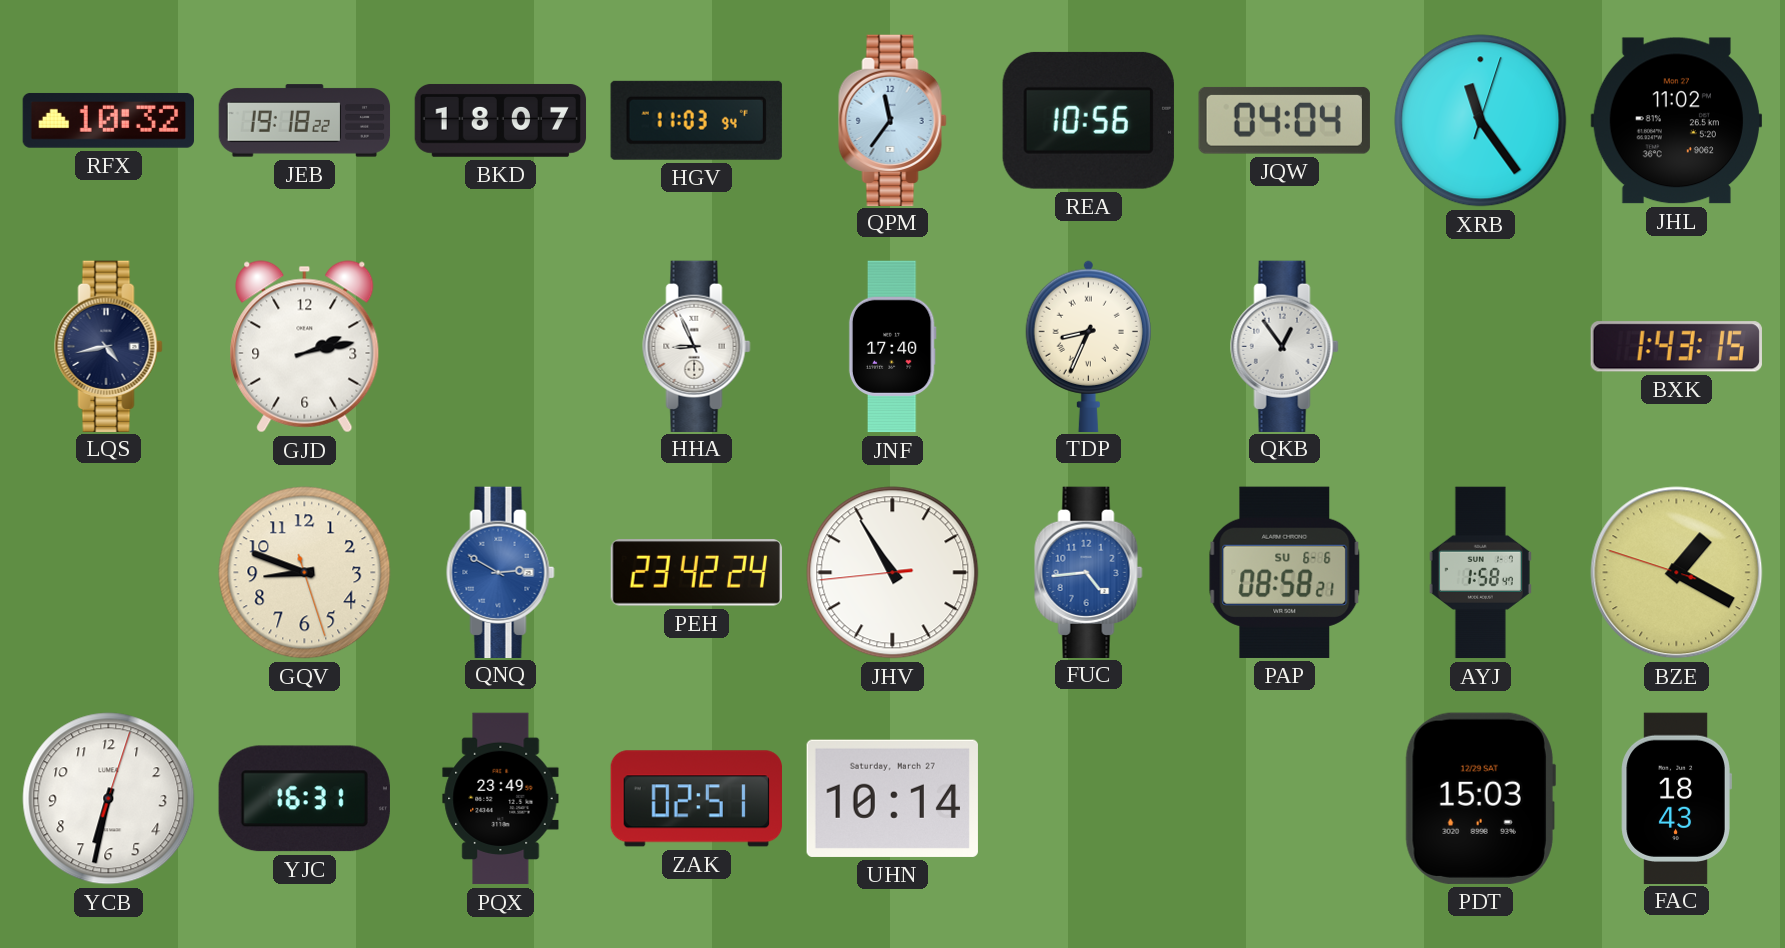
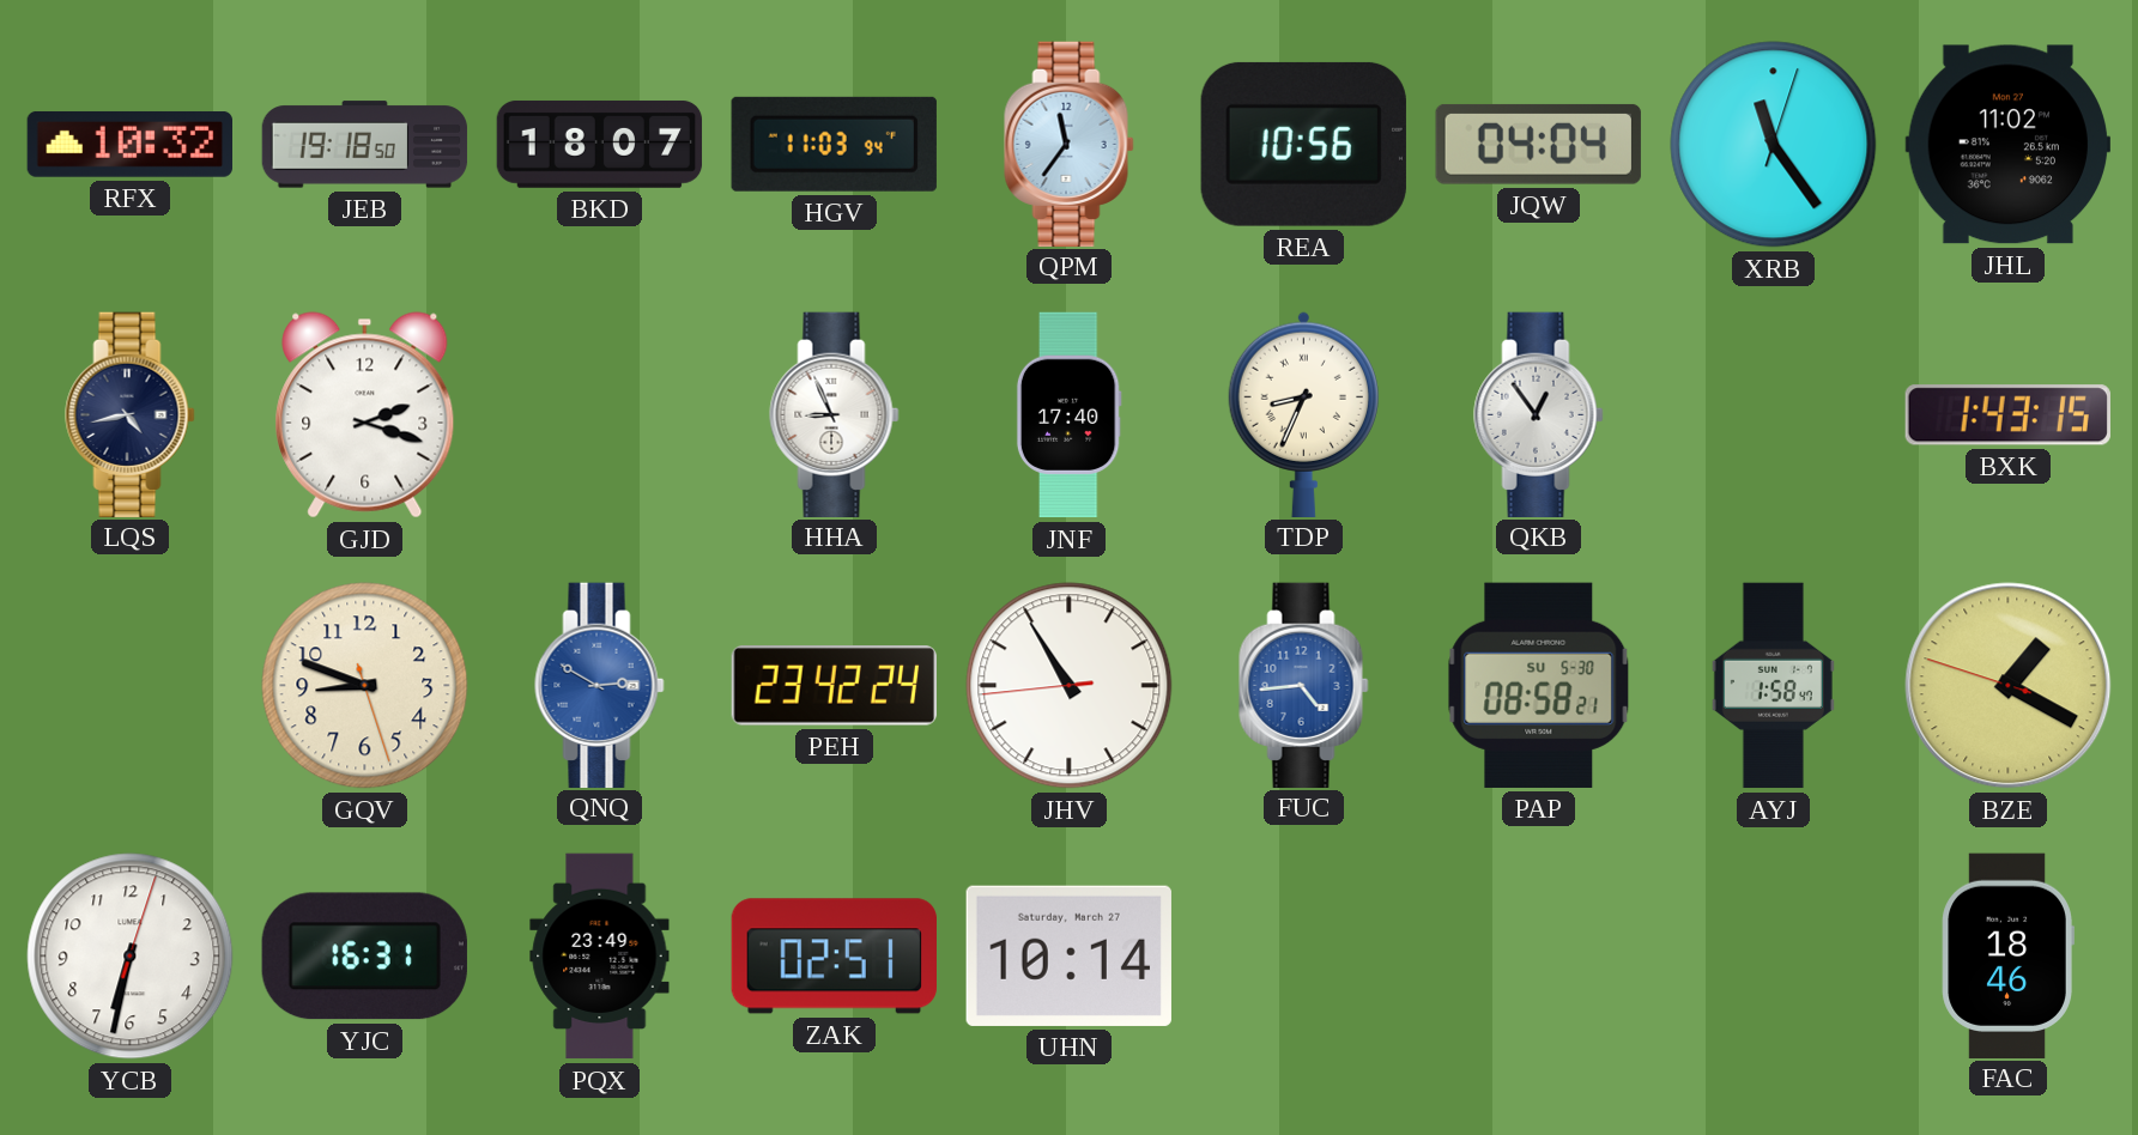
JEB: 19:18:22 -> 19:18:50
GJD: 2:13 -> 2:18
PAP date: SU 6-6 -> SU 5-30
PDT: 15:03 -> none
FAC: 18:43 -> 18:46
